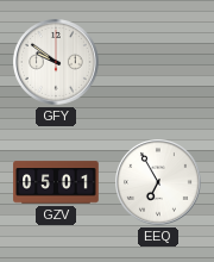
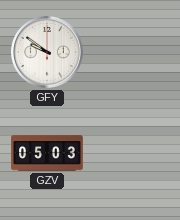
GZV: 05:01 -> 05:03
EEQ: 6:55 -> none
